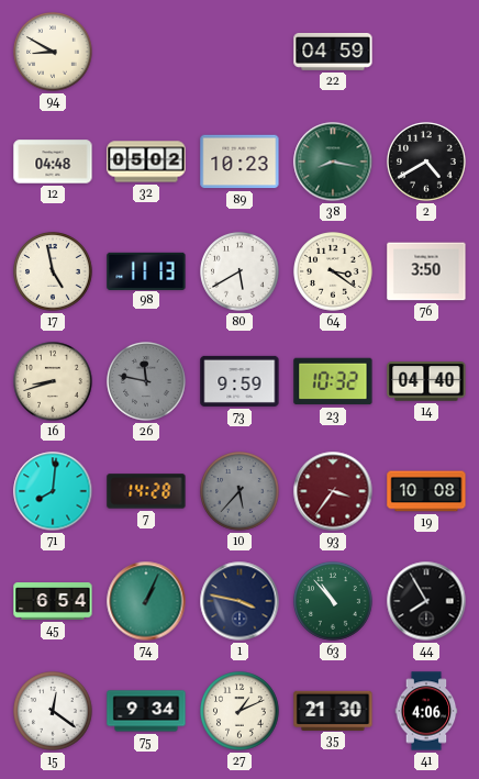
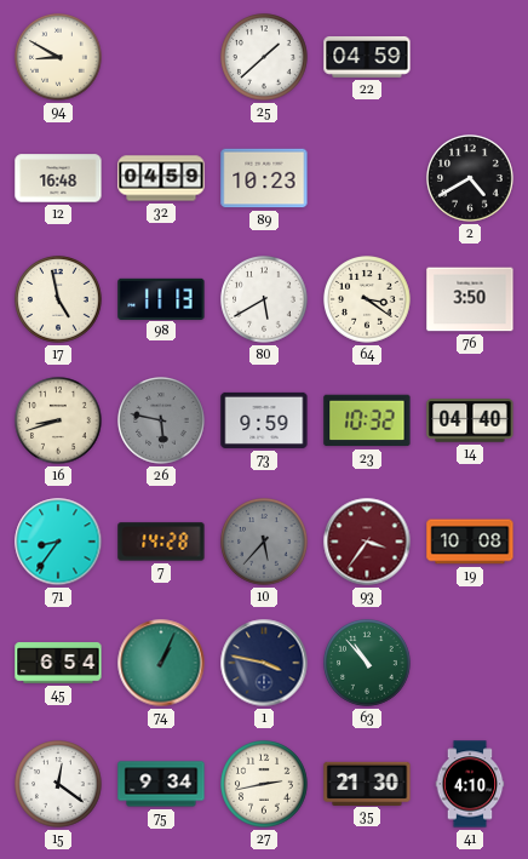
25: none -> 1:38
12: 04:48 -> 16:48
32: 05:02 -> 04:59
38: 8:17 -> none
26: 11:47 -> 5:47
71: 8:01 -> 8:36
44: 7:55 -> none
27: 1:11 -> 2:43
41: 4:06 -> 4:10
